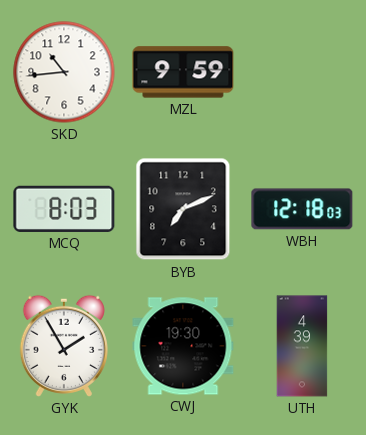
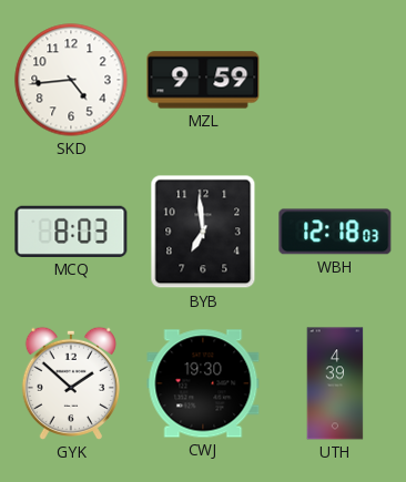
SKD: 10:44 -> 4:44
BYB: 7:11 -> 6:59
GYK: 1:55 -> 1:52
